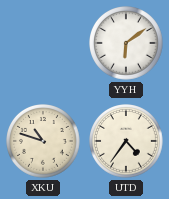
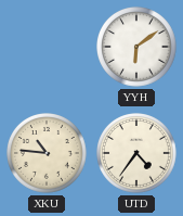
XKU: 10:48 -> 10:46
